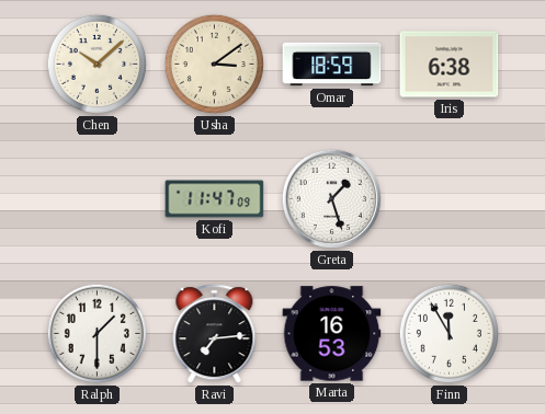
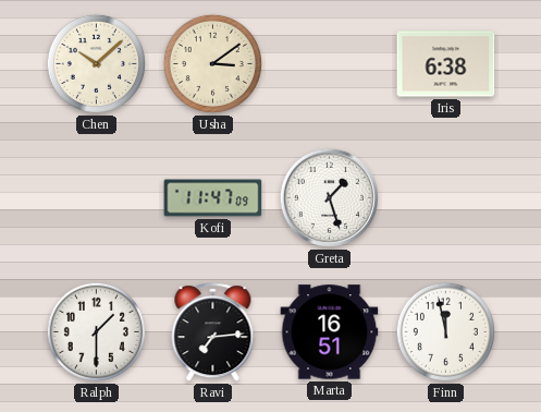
Omar: 18:59 -> none
Marta: 16:53 -> 16:51
Finn: 11:55 -> 11:58
